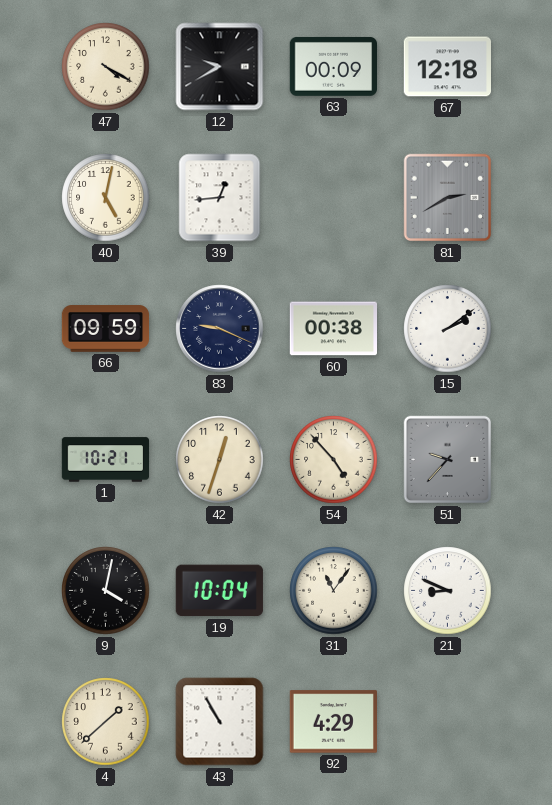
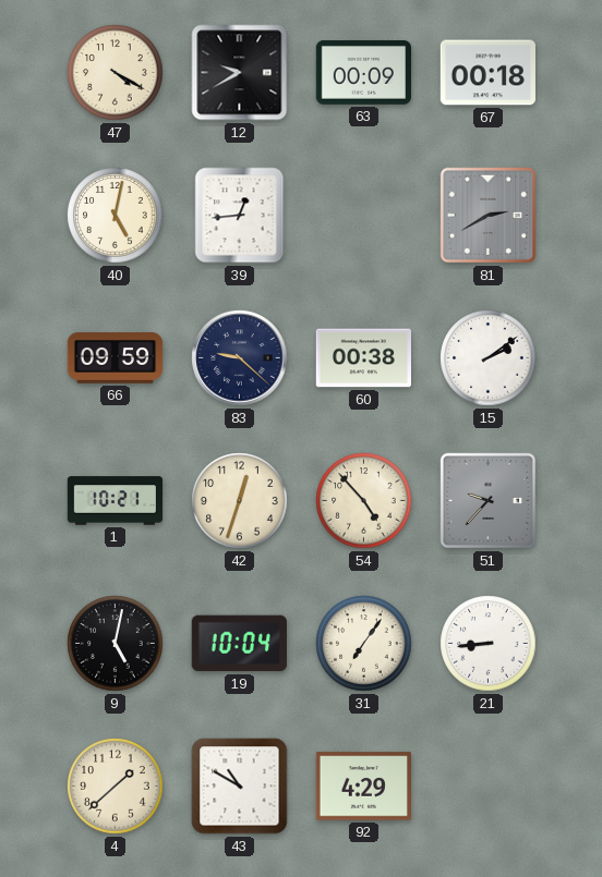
67: 12:18 -> 00:18
83: 9:19 -> 9:22
9: 4:02 -> 5:02
31: 11:06 -> 7:06
21: 8:49 -> 8:44
43: 10:55 -> 10:50
